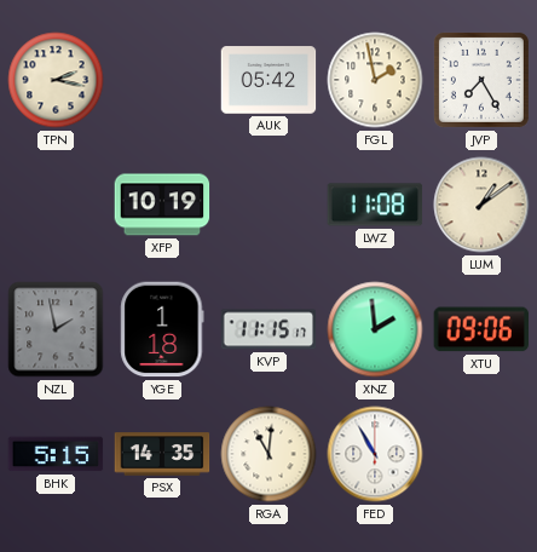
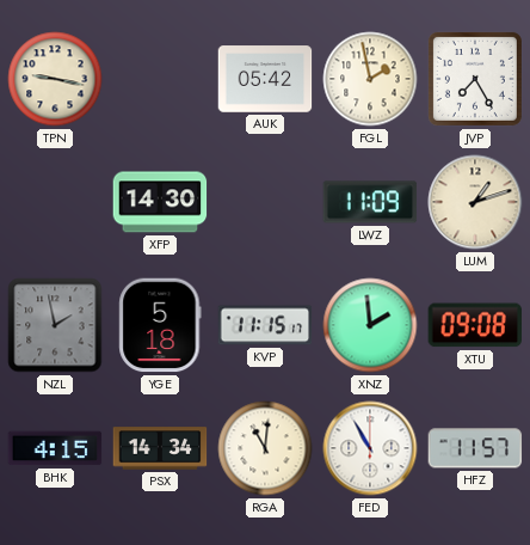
TPN: 2:17 -> 9:17
XFP: 10:19 -> 14:30
LWZ: 11:08 -> 11:09
LUM: 1:09 -> 1:12
YGE: 1:18 -> 5:18
XTU: 09:06 -> 09:08
BHK: 5:15 -> 4:15
PSX: 14:35 -> 14:34
HFZ: none -> 11:57
